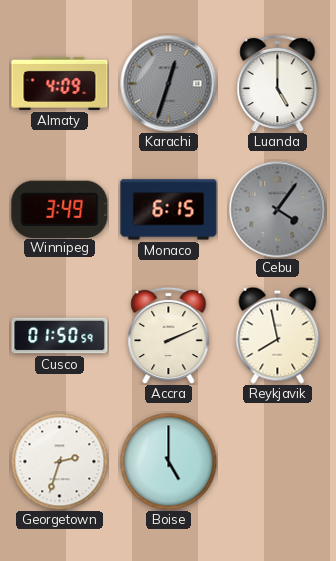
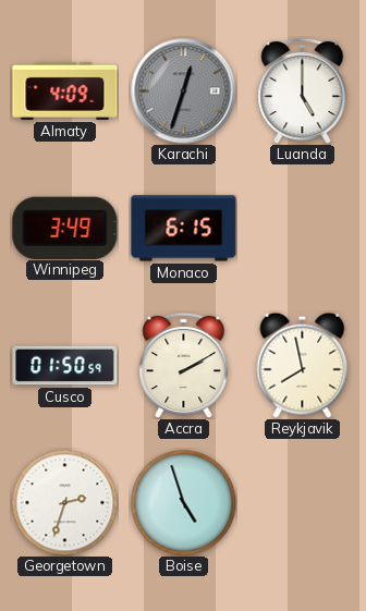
Cebu: 4:06 -> none
Accra: 2:11 -> 2:10
Boise: 5:00 -> 4:57
